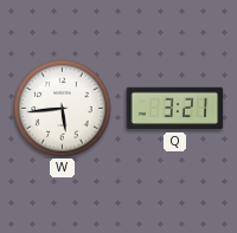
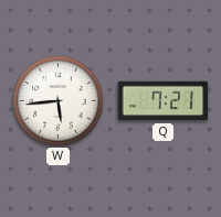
Q: 3:21 -> 7:21
